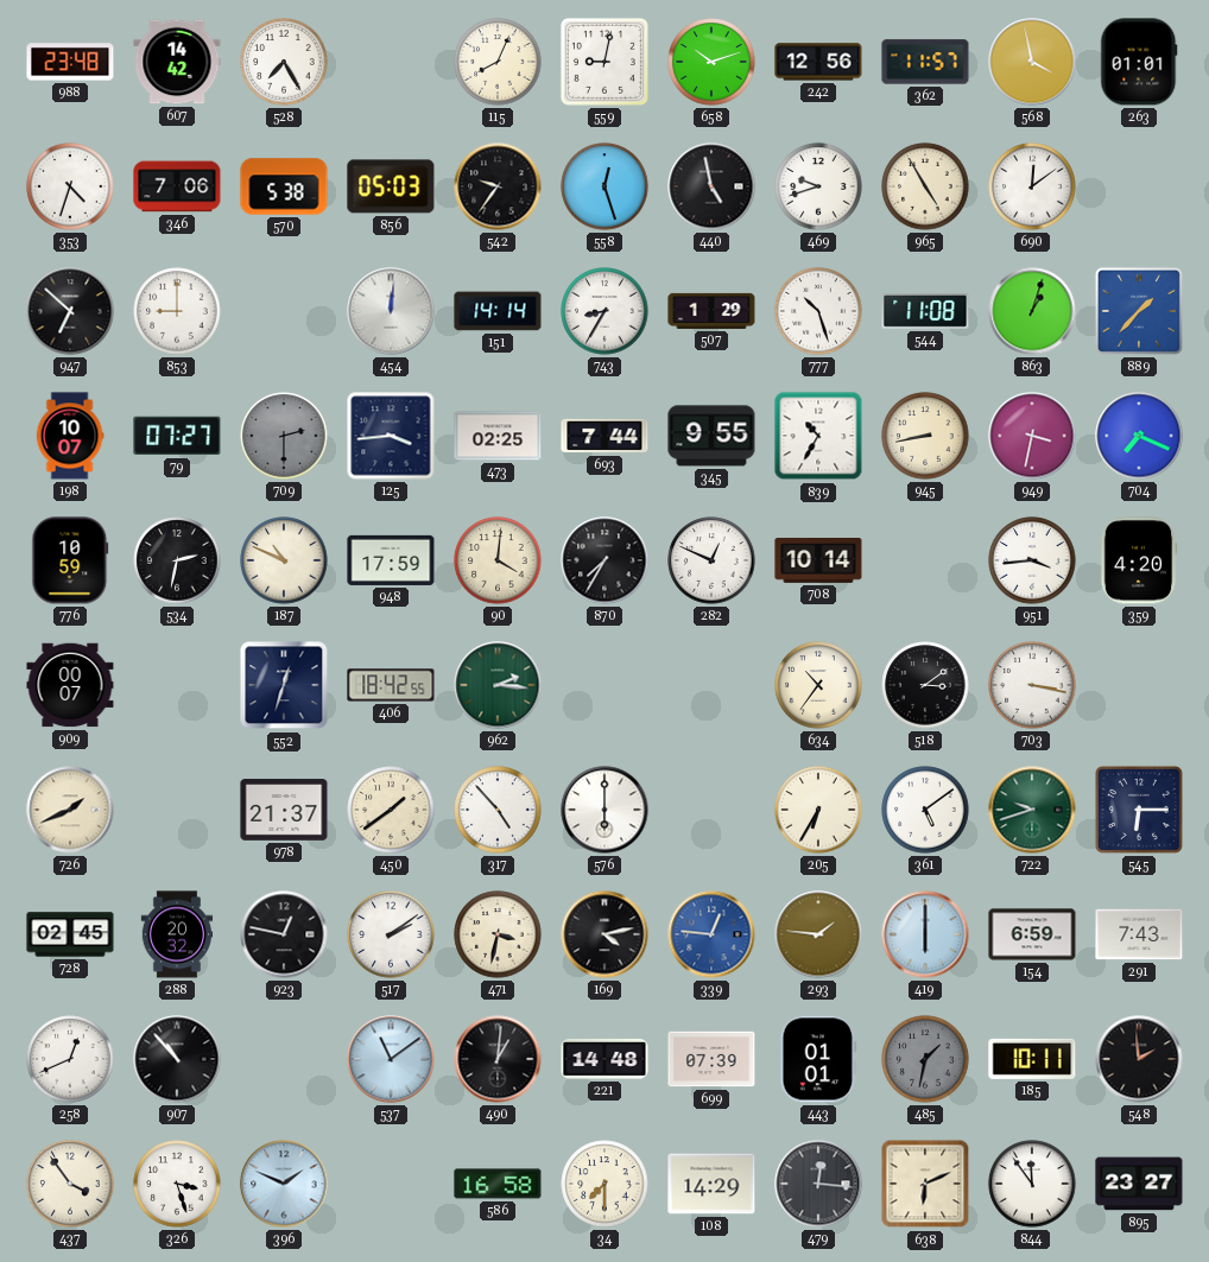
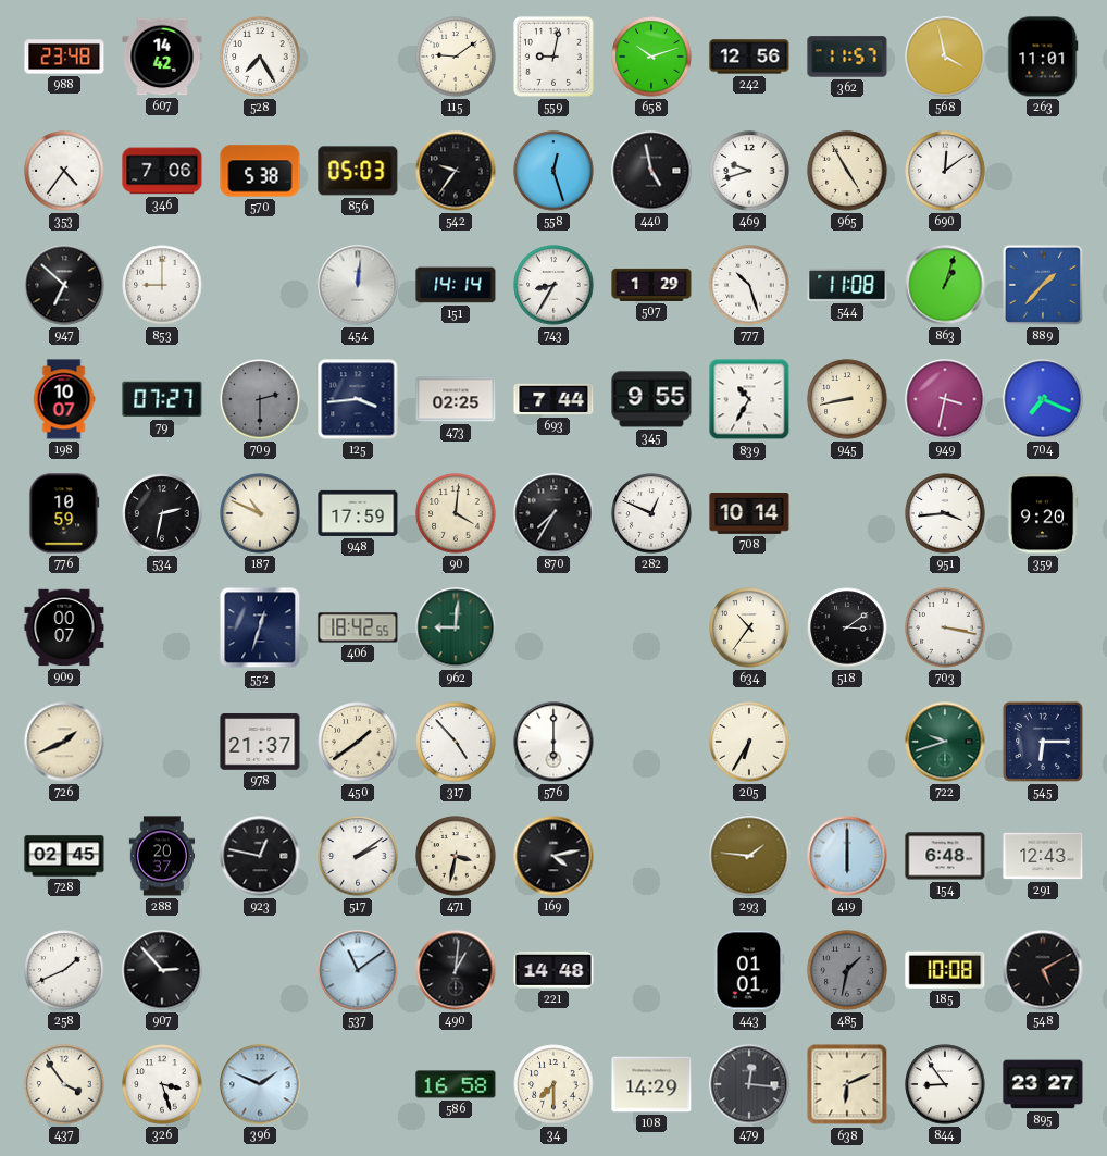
115: 8:04 -> 9:09
263: 01:01 -> 11:01
353: 4:33 -> 4:36
359: 4:20 -> 9:20
962: 2:16 -> 9:01
361: 5:09 -> none
288: 20:32 -> 20:37
339: 12:46 -> none
154: 6:59 -> 6:48
291: 7:43 -> 12:43
258: 12:41 -> 1:41
907: 10:53 -> 2:53
699: 07:39 -> none
185: 10:11 -> 10:08
548: 1:59 -> 5:10
844: 11:54 -> 8:54
